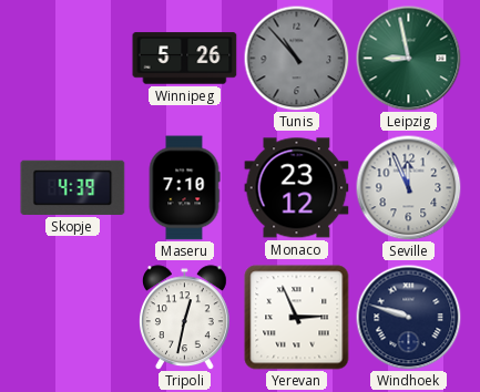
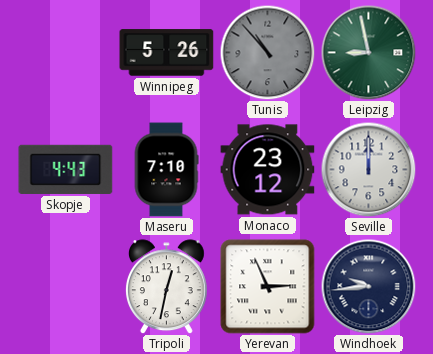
Skopje: 4:39 -> 4:43
Seville: 11:56 -> 12:00
Windhoek: 9:48 -> 9:44
